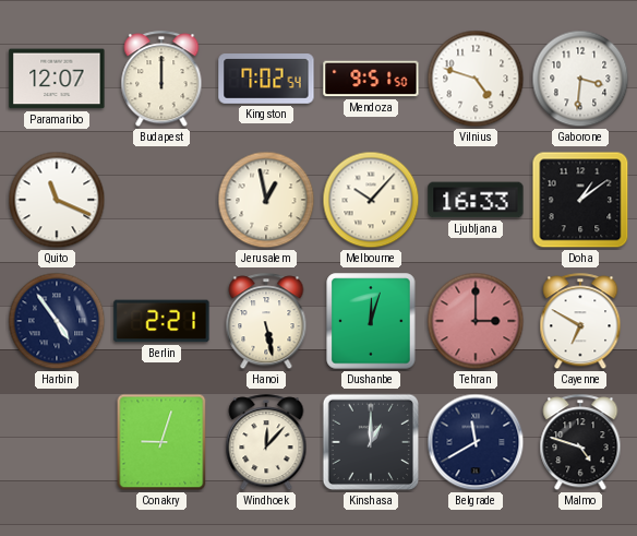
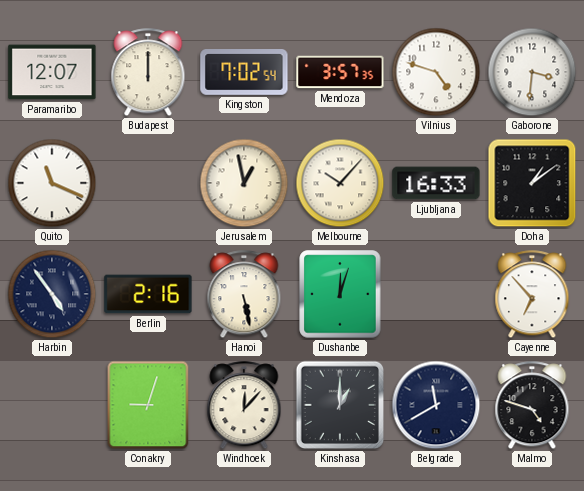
Mendoza: 9:51 -> 3:57
Berlin: 2:21 -> 2:16
Tehran: 3:00 -> none
Cayenne: 6:50 -> 6:53
